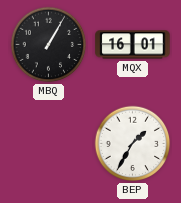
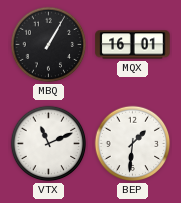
VTX: none -> 11:11
BEP: 1:35 -> 1:31
